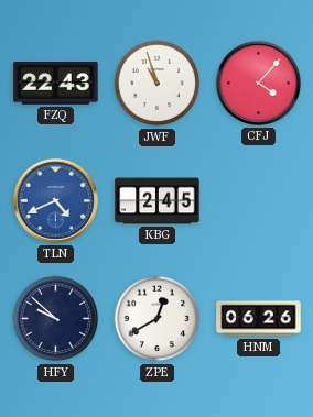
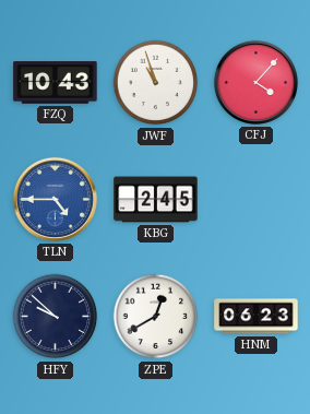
FZQ: 22:43 -> 10:43
TLN: 4:41 -> 4:45
HNM: 06:26 -> 06:23
